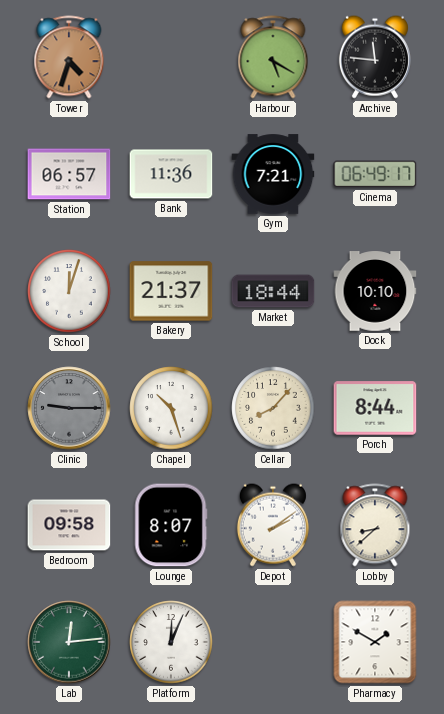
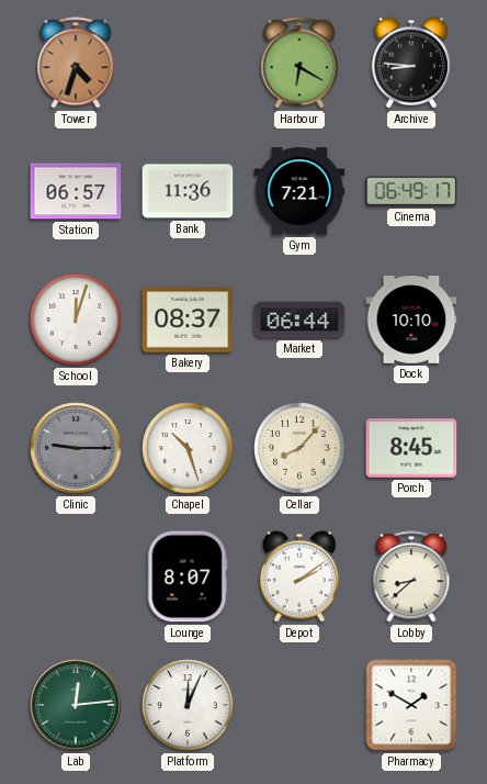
Harbour: 5:20 -> 6:20
Archive: 11:46 -> 8:46
Bakery: 21:37 -> 08:37
Market: 18:44 -> 06:44
Porch: 8:44 -> 8:45
Bedroom: 09:58 -> none
